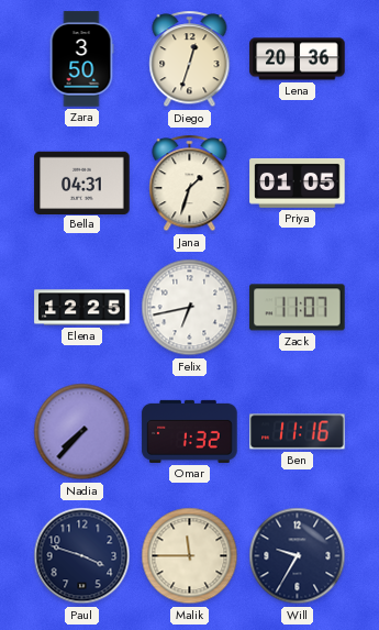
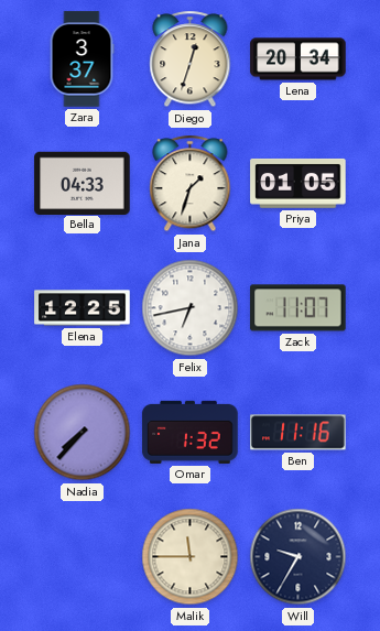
Zara: 3:50 -> 3:37
Lena: 20:36 -> 20:34
Bella: 04:31 -> 04:33
Paul: 3:48 -> none
